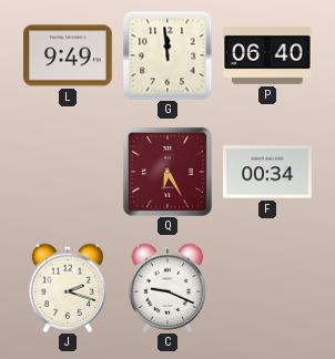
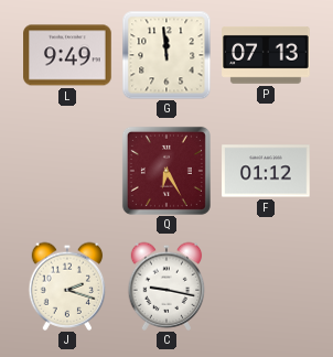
P: 06:40 -> 07:13
F: 00:34 -> 01:12
C: 9:19 -> 9:17
